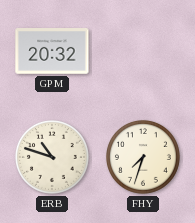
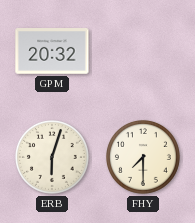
ERB: 10:48 -> 6:03
FHY: 7:33 -> 7:30
